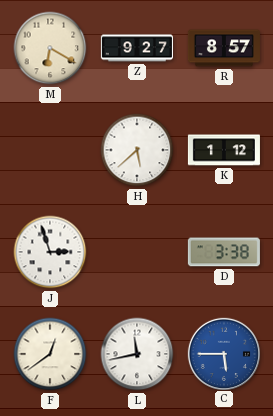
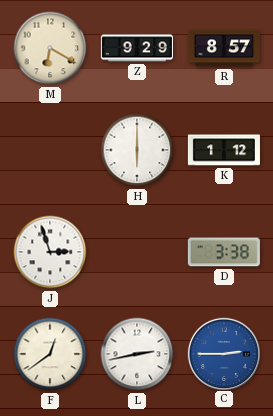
Z: 9:27 -> 9:29
H: 5:38 -> 6:00
L: 11:43 -> 2:43
C: 5:45 -> 2:45
